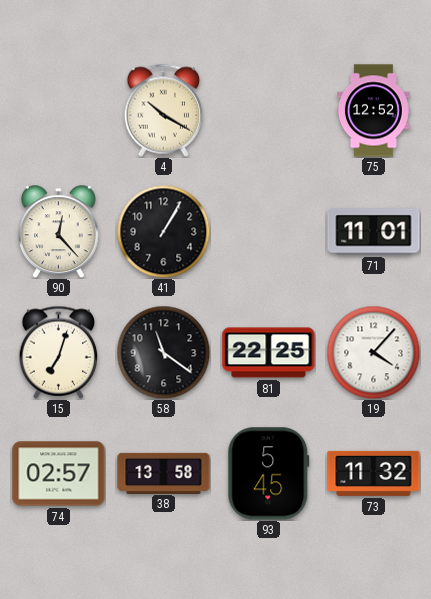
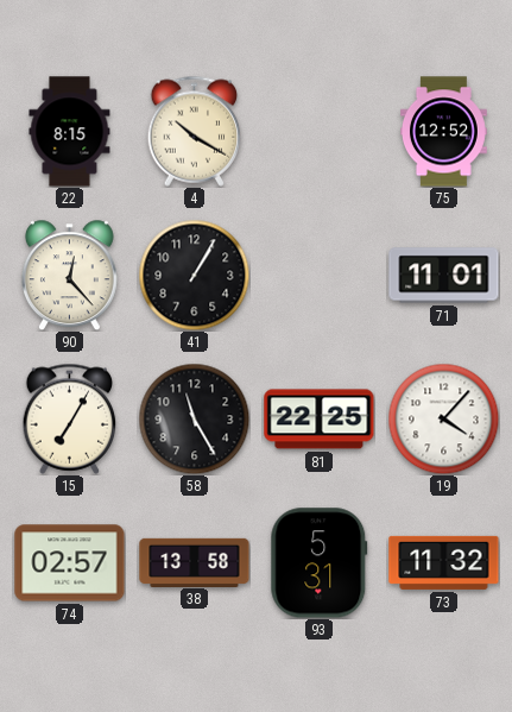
22: none -> 8:15
15: 7:03 -> 7:05
58: 11:21 -> 11:25
93: 5:45 -> 5:31
